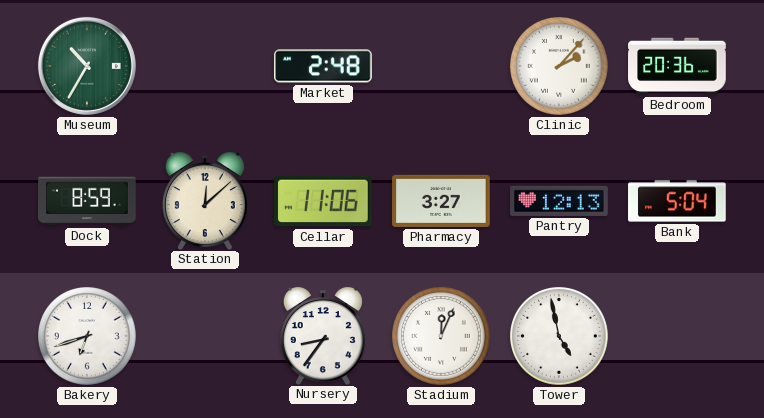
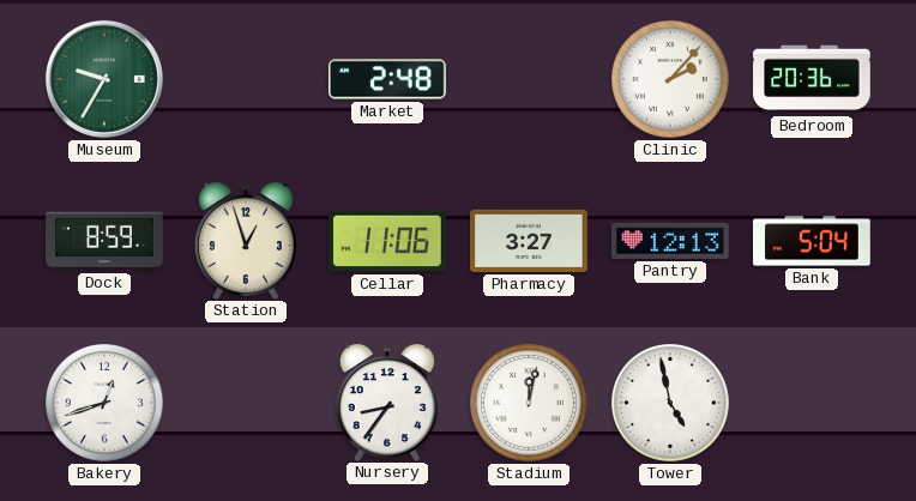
Museum: 10:35 -> 9:35
Station: 12:08 -> 12:57
Bakery: 6:42 -> 12:42
Stadium: 12:04 -> 12:02
